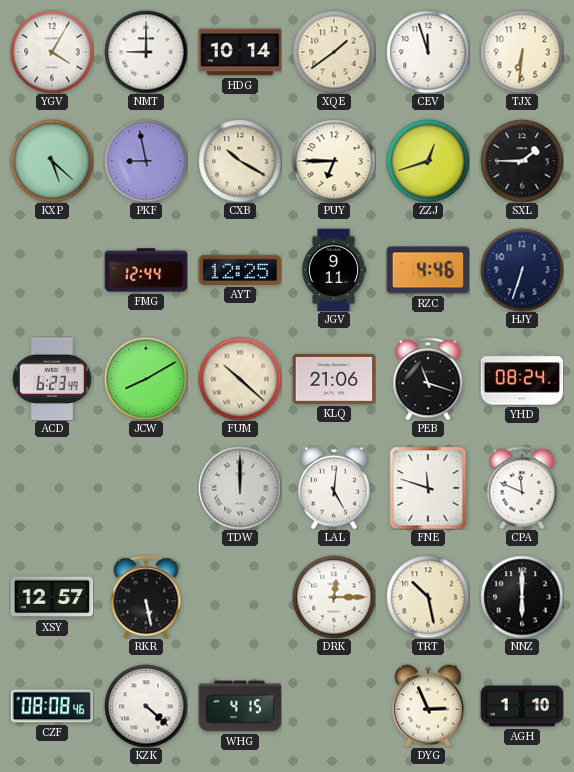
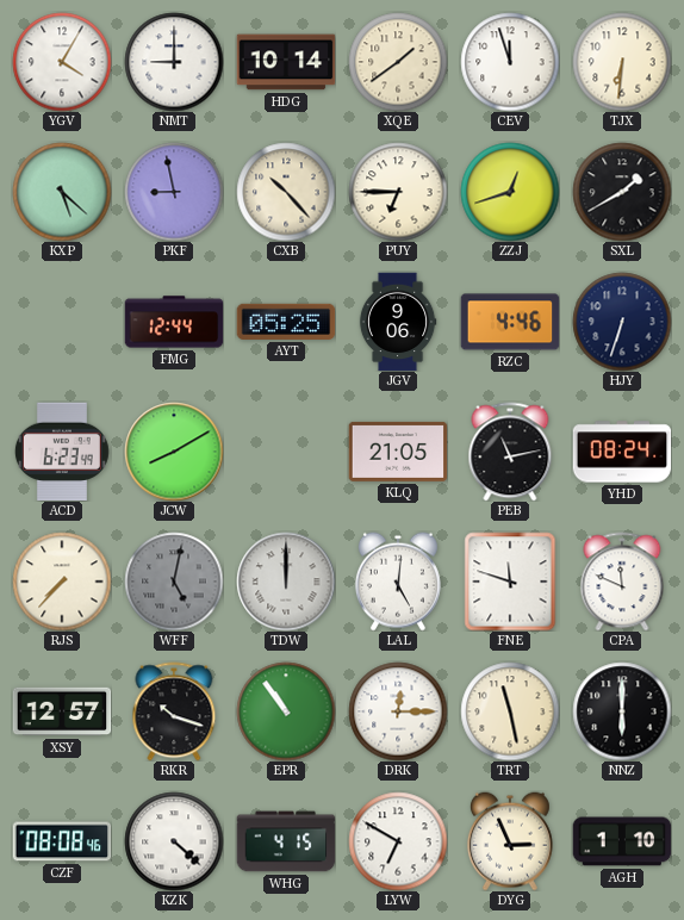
CXB: 10:20 -> 10:23
SXL: 1:45 -> 1:40
AYT: 12:25 -> 05:25
JGV: 9:11 -> 9:06
FUM: 10:22 -> none
KLQ: 21:06 -> 21:05
PEB: 11:18 -> 11:13
RJS: none -> 7:37
WFF: none -> 5:02
RKR: 5:28 -> 10:18
EPR: none -> 10:54
TRT: 10:28 -> 11:28
LYW: none -> 6:50
